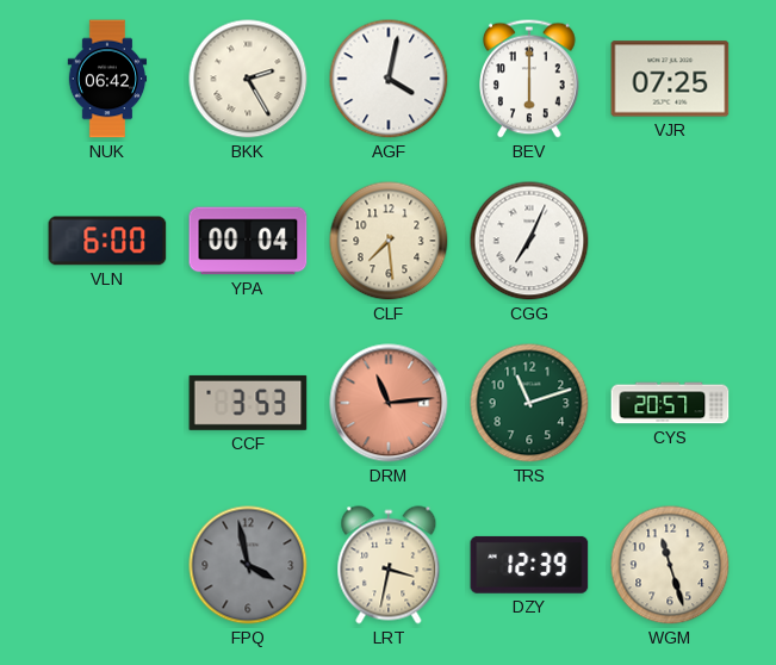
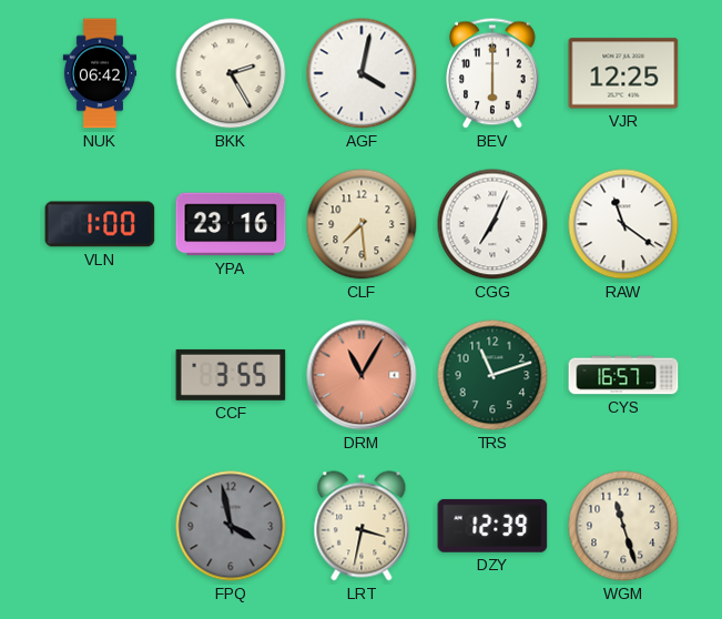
VJR: 07:25 -> 12:25
VLN: 6:00 -> 1:00
YPA: 00:04 -> 23:16
RAW: none -> 11:21
CCF: 3:53 -> 3:55
DRM: 11:14 -> 11:05
CYS: 20:57 -> 16:57
